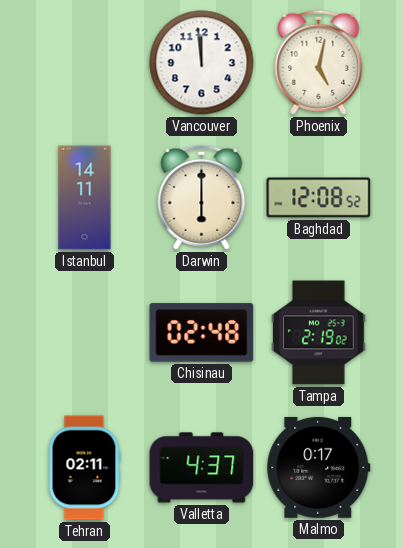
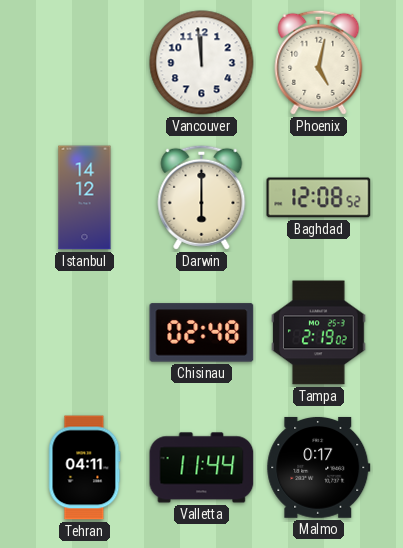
Istanbul: 14:11 -> 14:12
Tehran: 02:11 -> 04:11
Valletta: 4:37 -> 11:44
